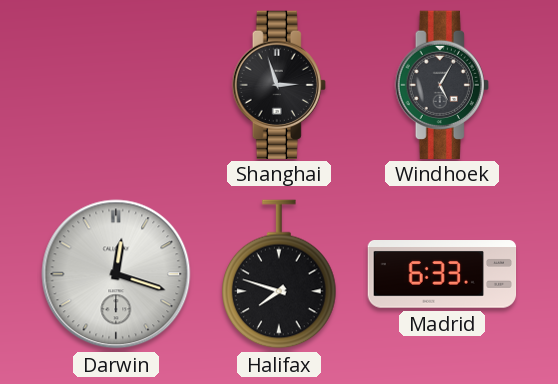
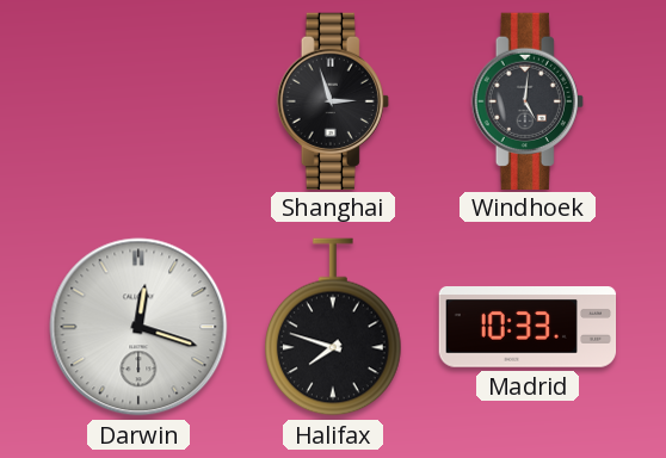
Windhoek: 5:05 -> 5:01
Madrid: 6:33 -> 10:33
